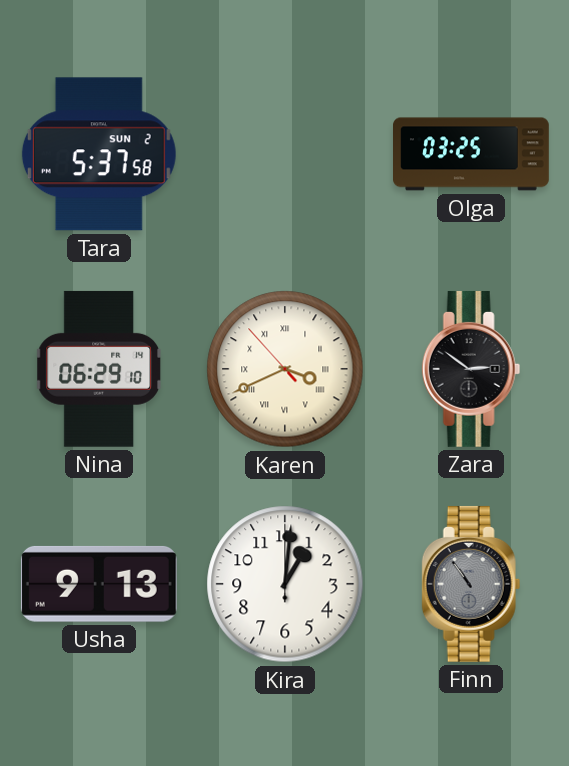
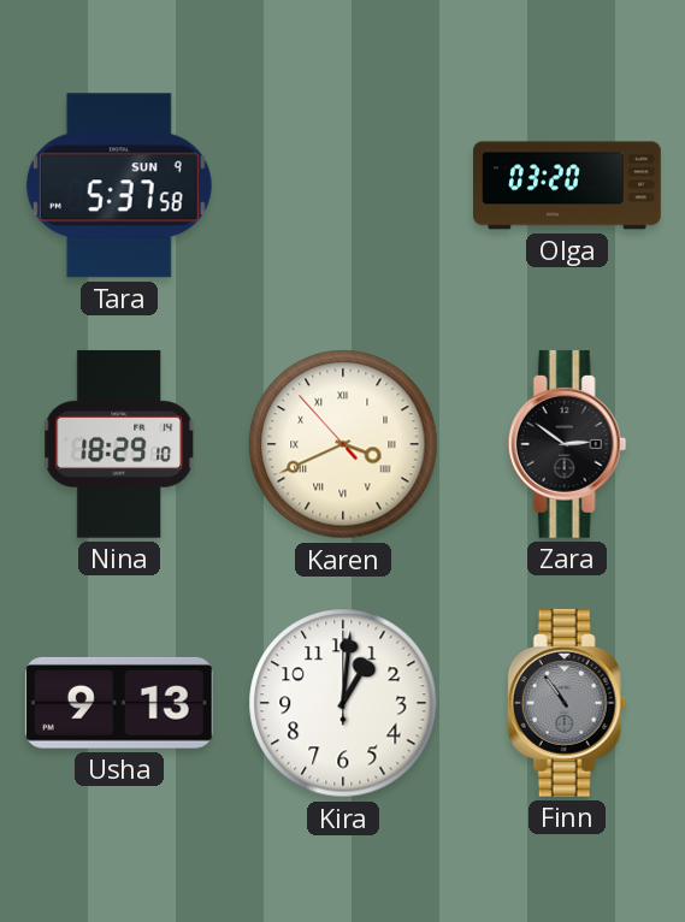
Tara date: SUN 2 -> SUN 9
Olga: 03:25 -> 03:20
Nina: 06:29 -> 18:29
